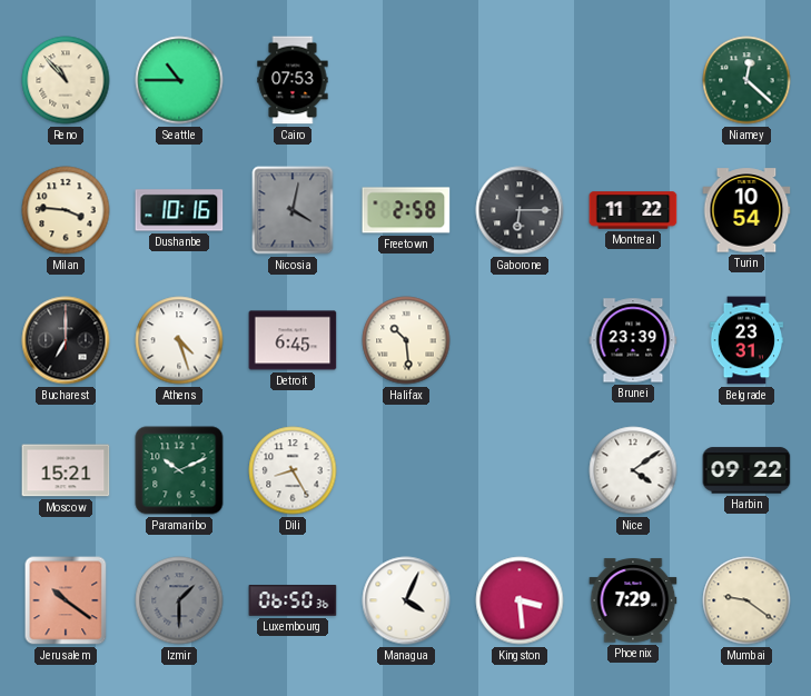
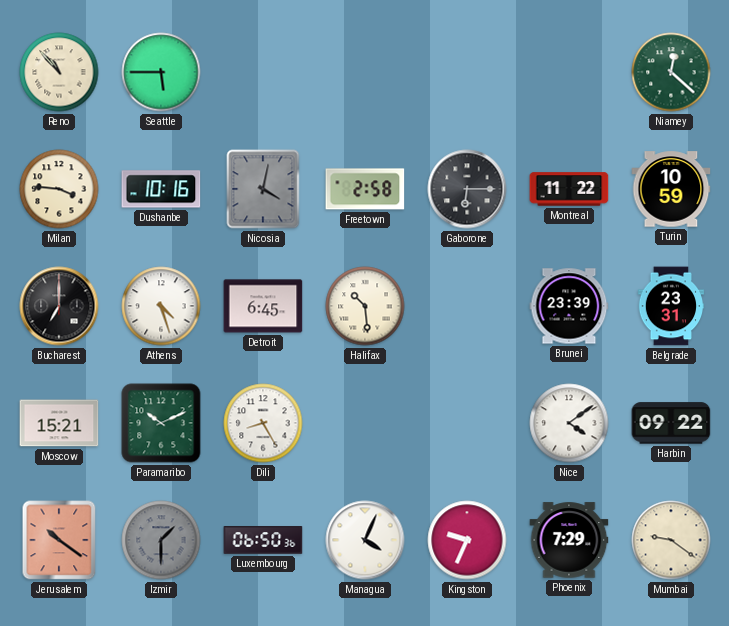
Seattle: 10:45 -> 5:45
Cairo: 07:53 -> none
Turin: 10:54 -> 10:59
Kingston: 3:29 -> 9:34
